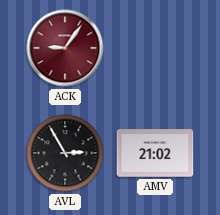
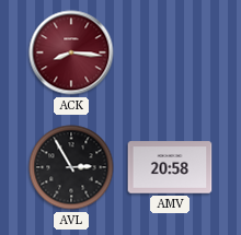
ACK: 9:06 -> 8:16
AMV: 21:02 -> 20:58
